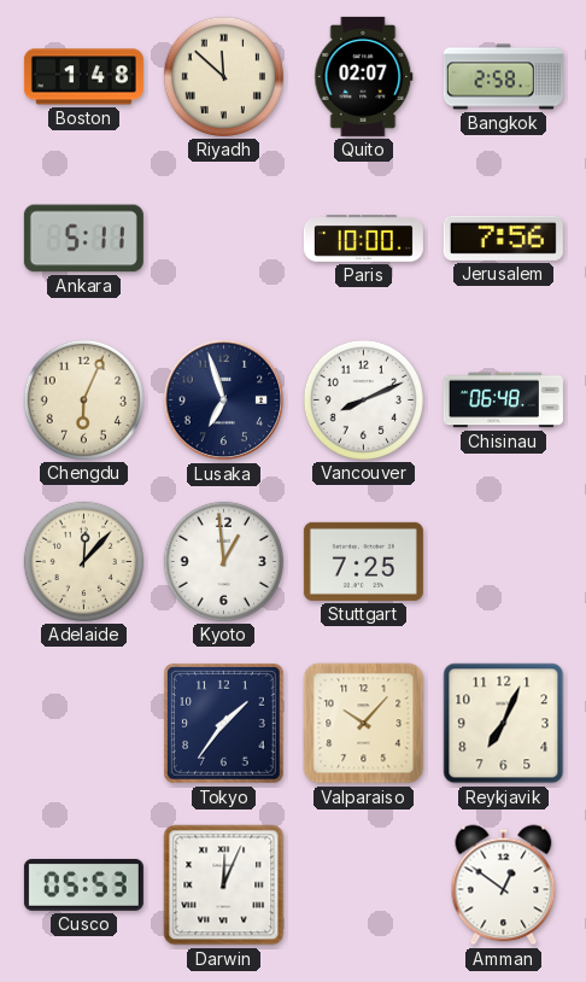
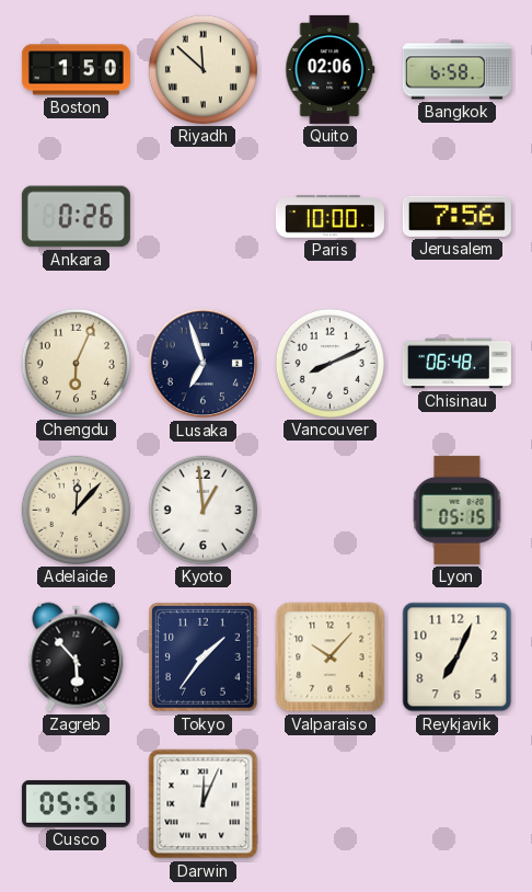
Boston: 1:48 -> 1:50
Quito: 02:07 -> 02:06
Bangkok: 2:58 -> 6:58
Ankara: 5:11 -> 0:26
Stuttgart: 7:25 -> none
Lyon: none -> 05:15
Zagreb: none -> 5:53
Cusco: 05:53 -> 05:51
Amman: 12:51 -> none
